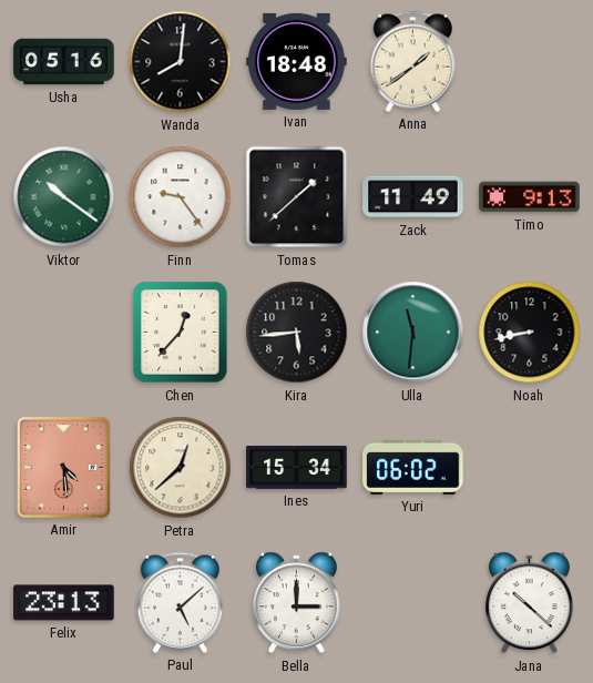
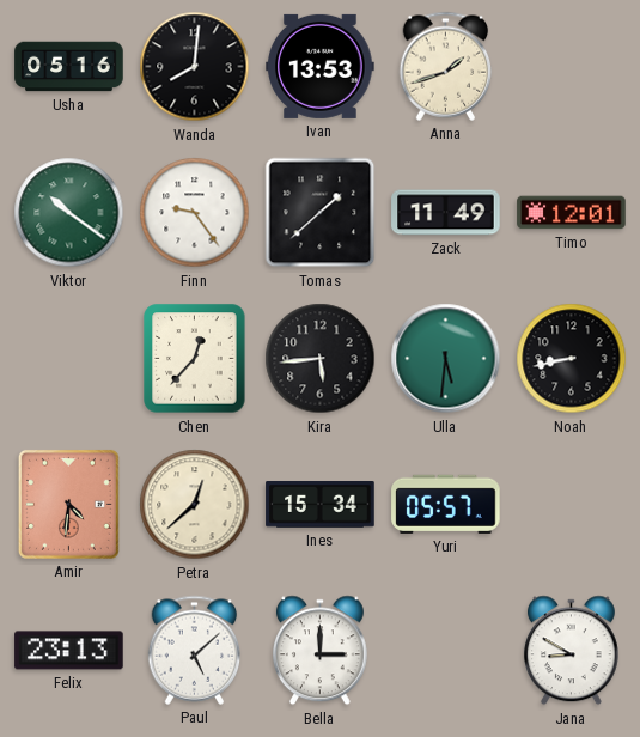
Ivan: 18:48 -> 13:53
Anna: 1:39 -> 1:42
Timo: 9:13 -> 12:01
Ulla: 11:31 -> 5:31
Amir: 4:29 -> 4:31
Yuri: 06:02 -> 05:57
Jana: 10:22 -> 8:50
